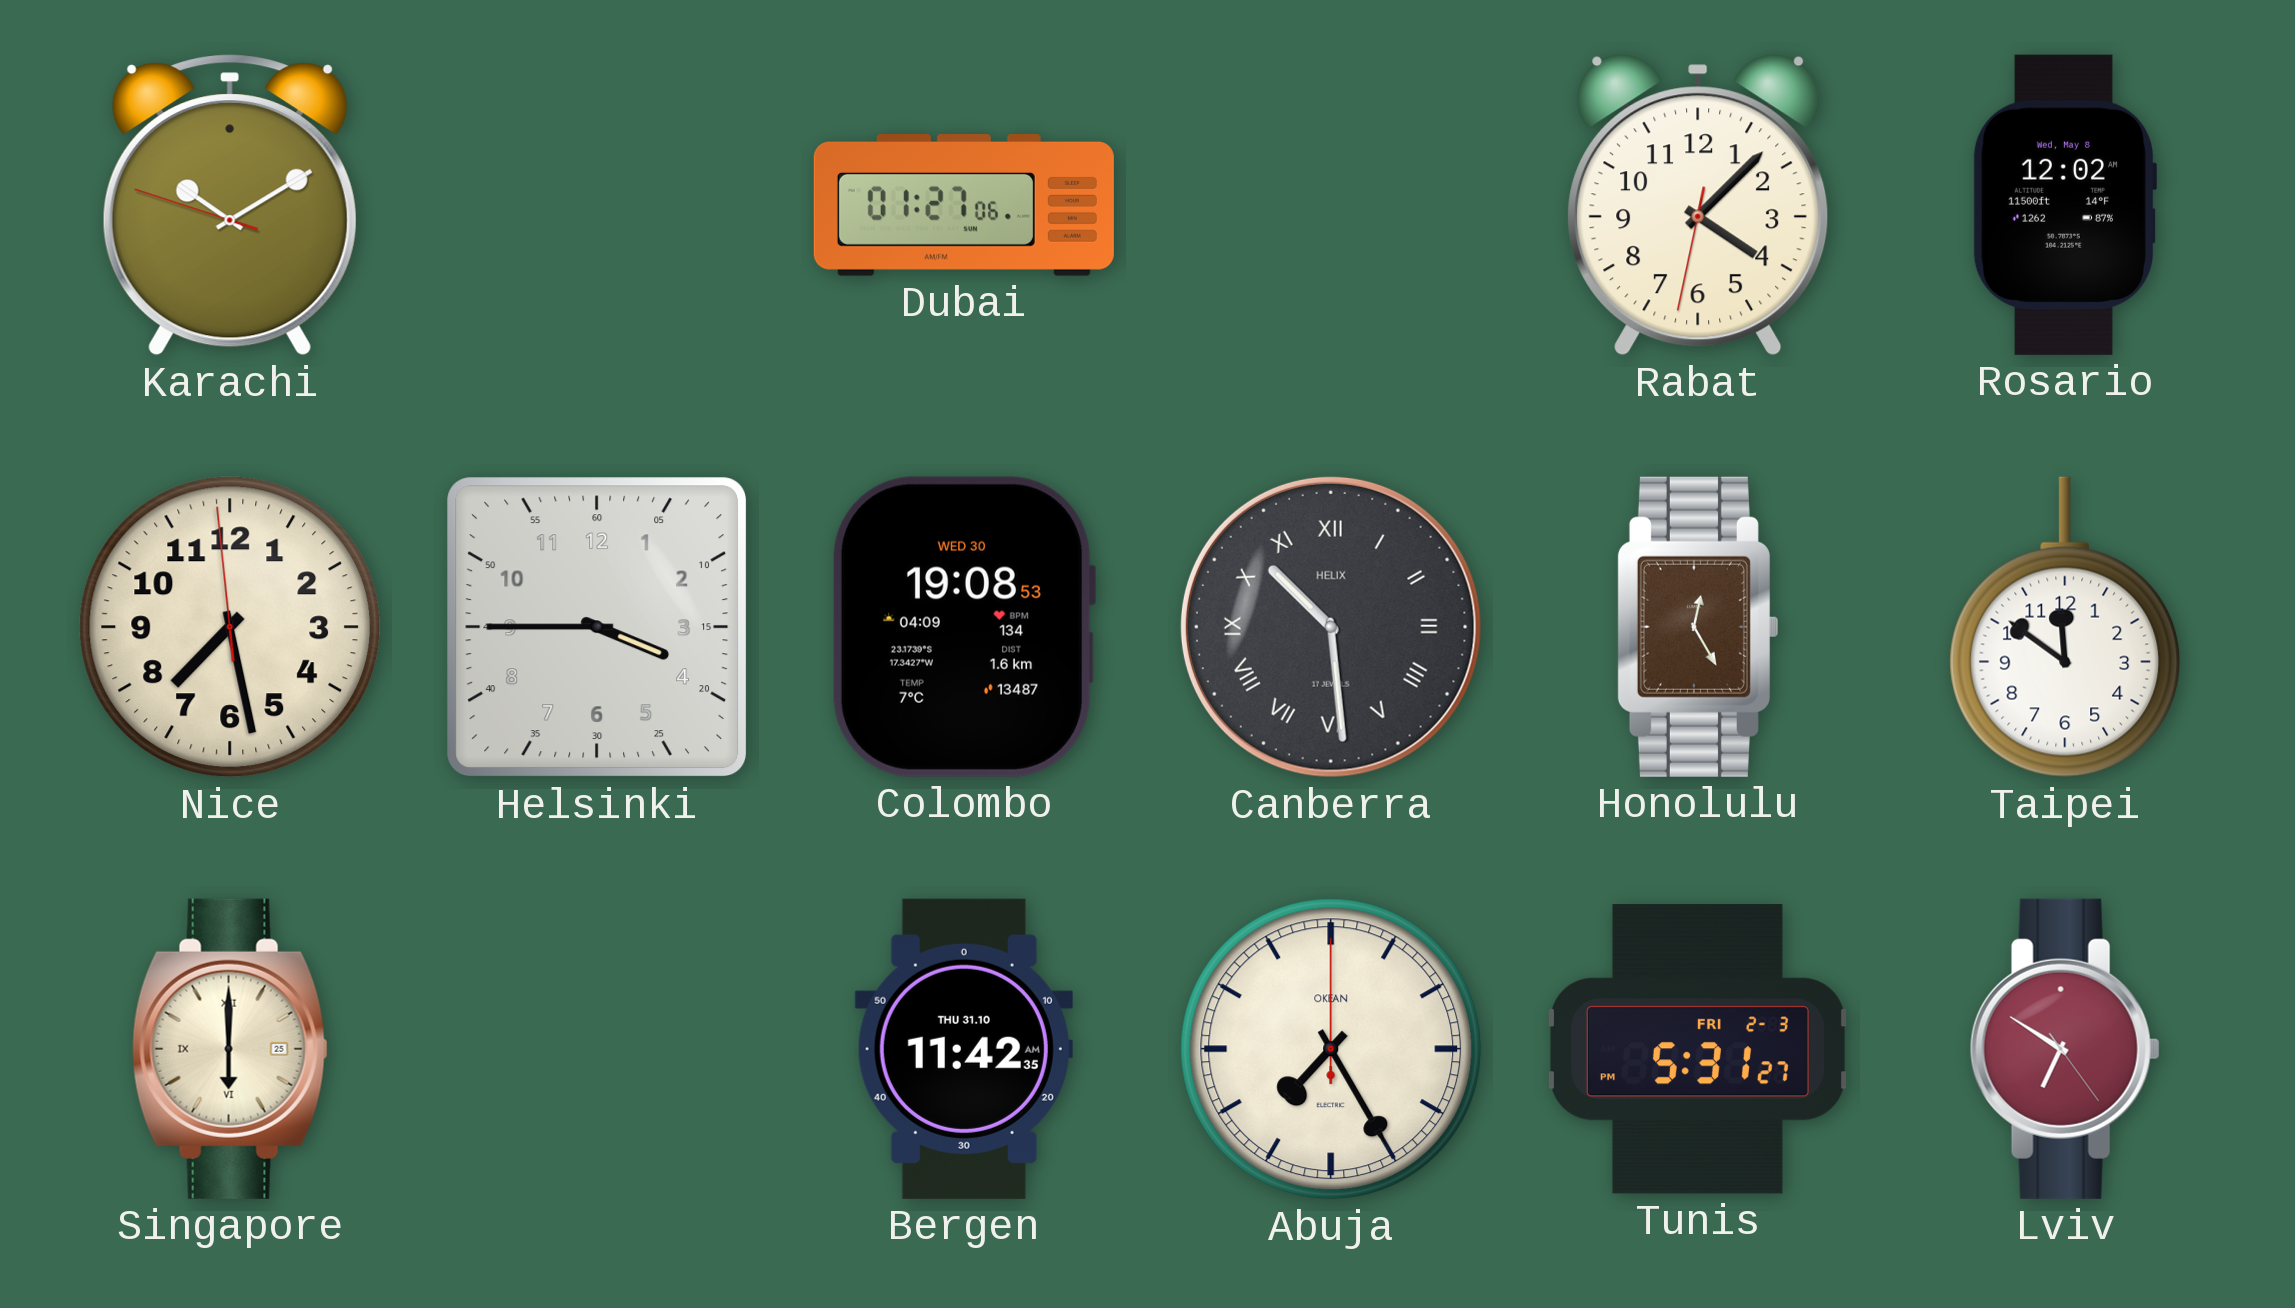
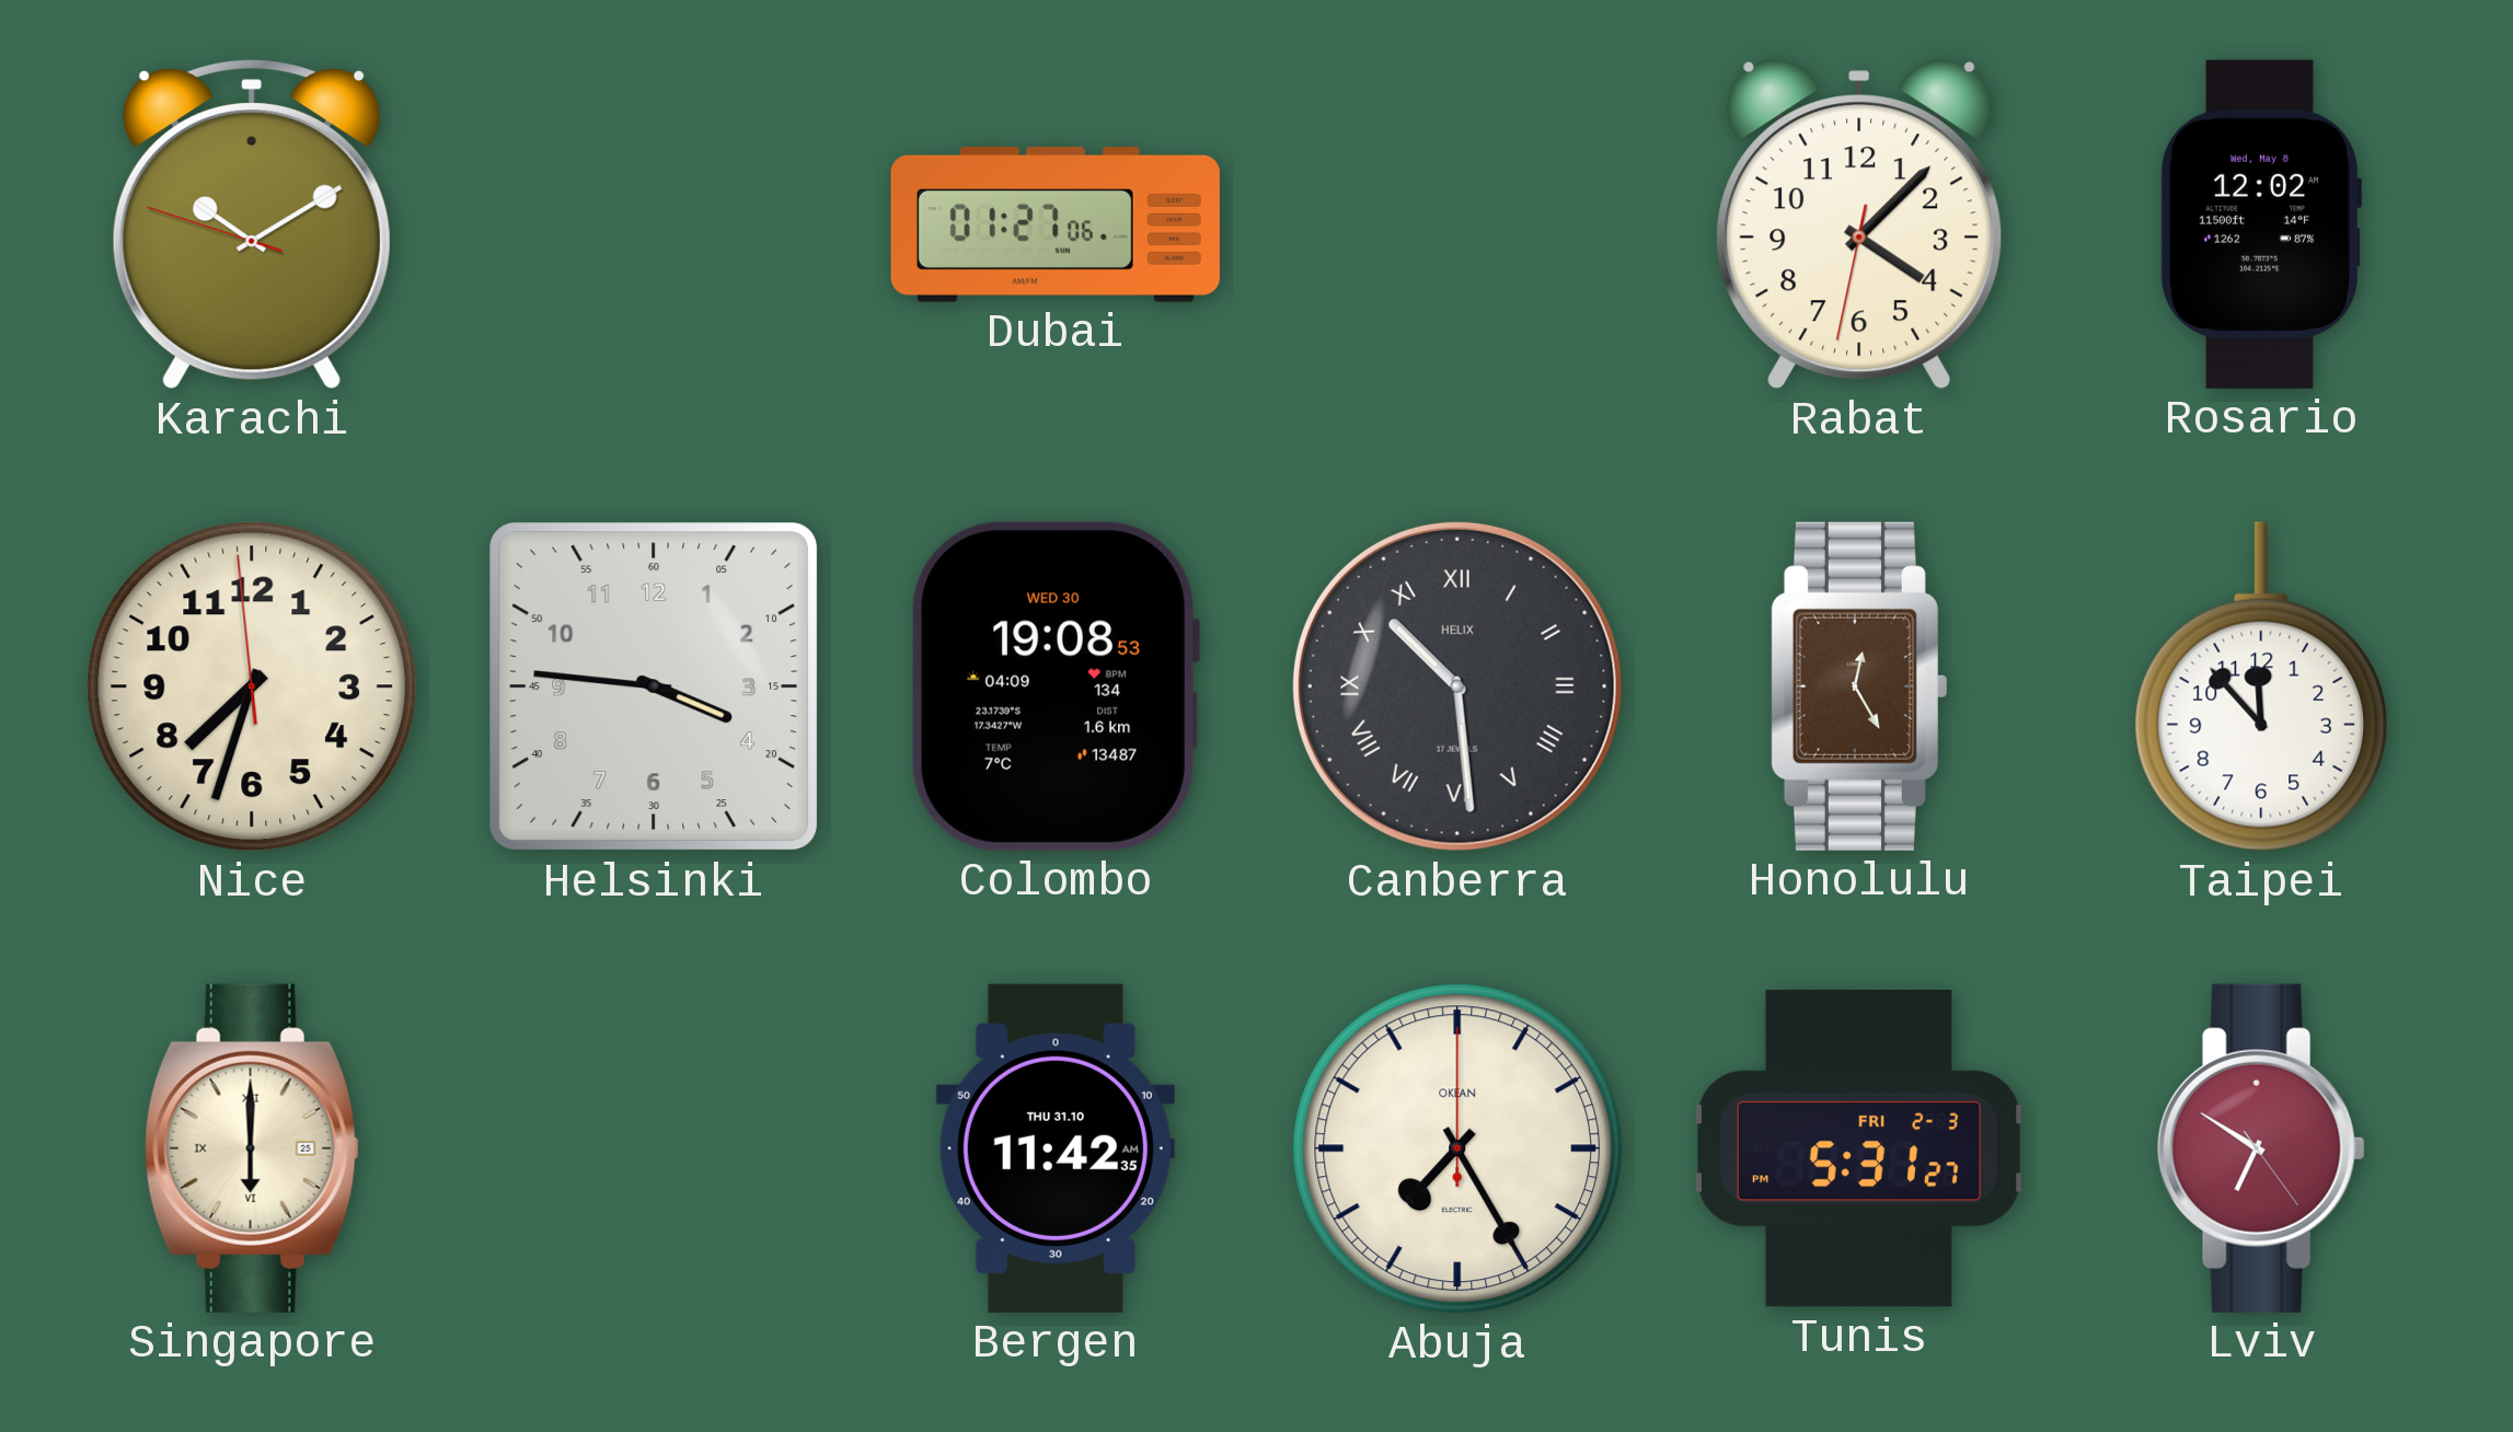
Nice: 7:27 -> 7:32
Helsinki: 3:45 -> 3:46
Taipei: 11:51 -> 11:53
